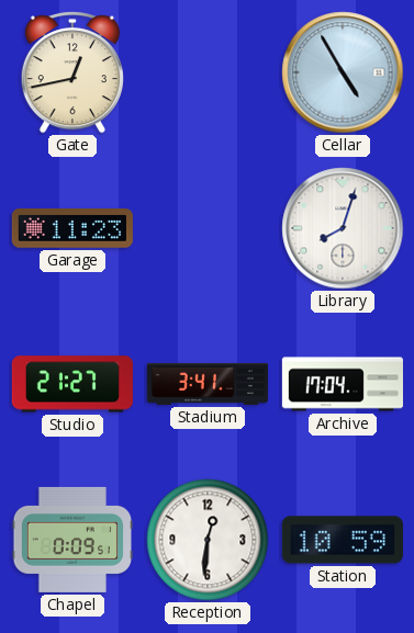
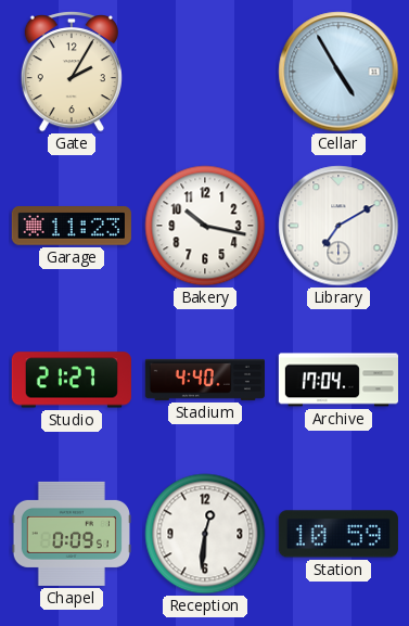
Gate: 12:43 -> 2:05
Bakery: none -> 10:17
Library: 8:03 -> 7:10
Stadium: 3:41 -> 4:40
